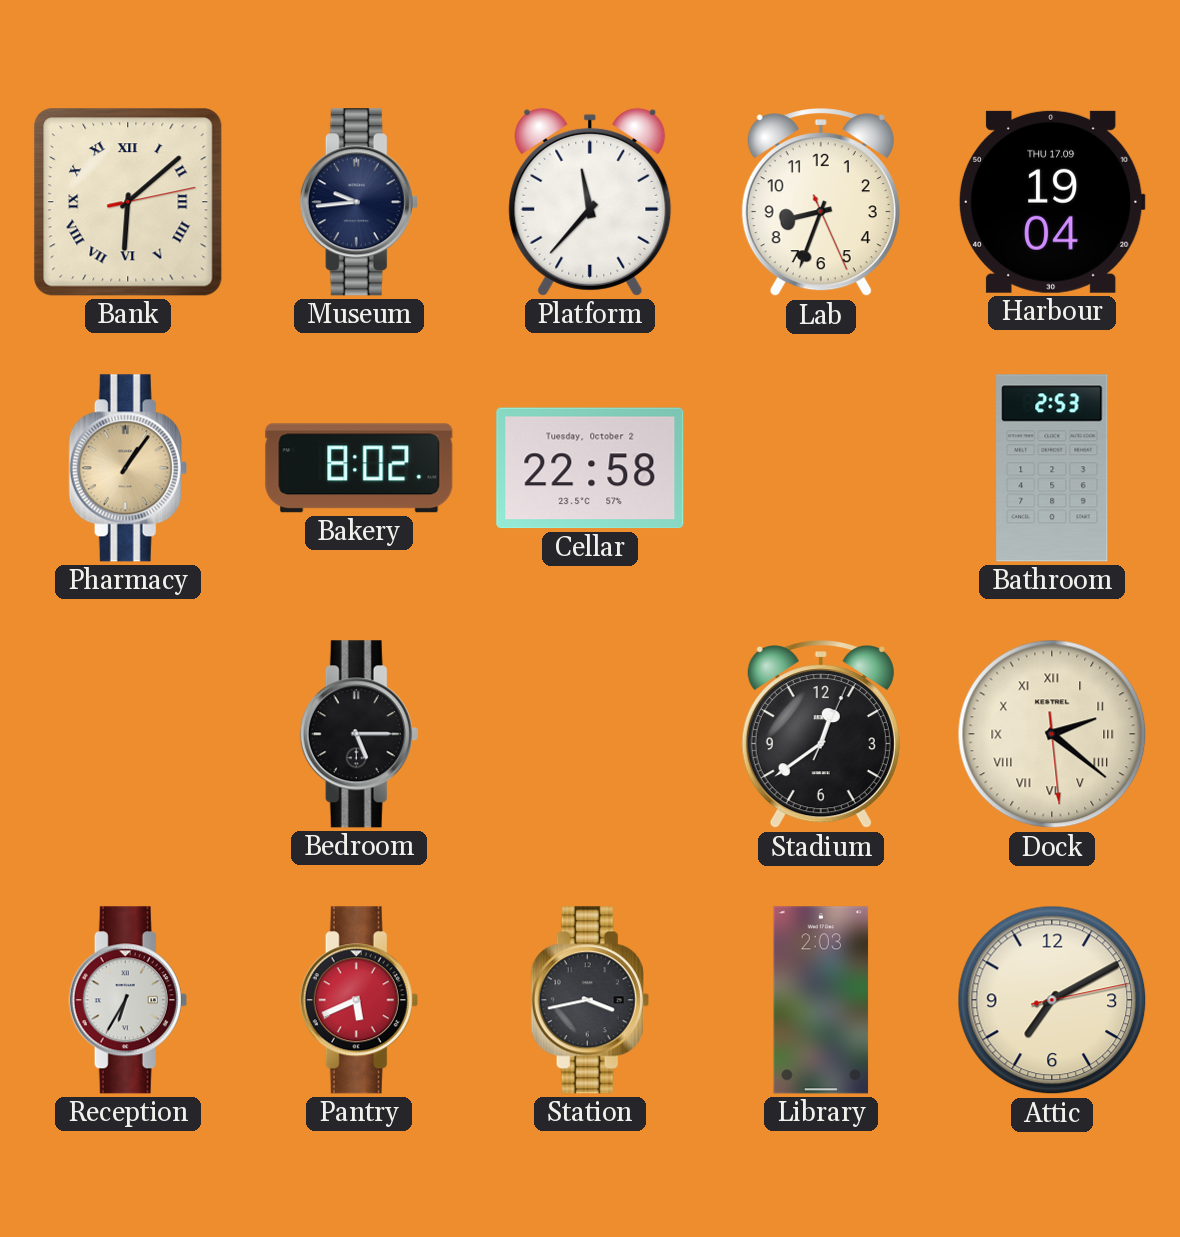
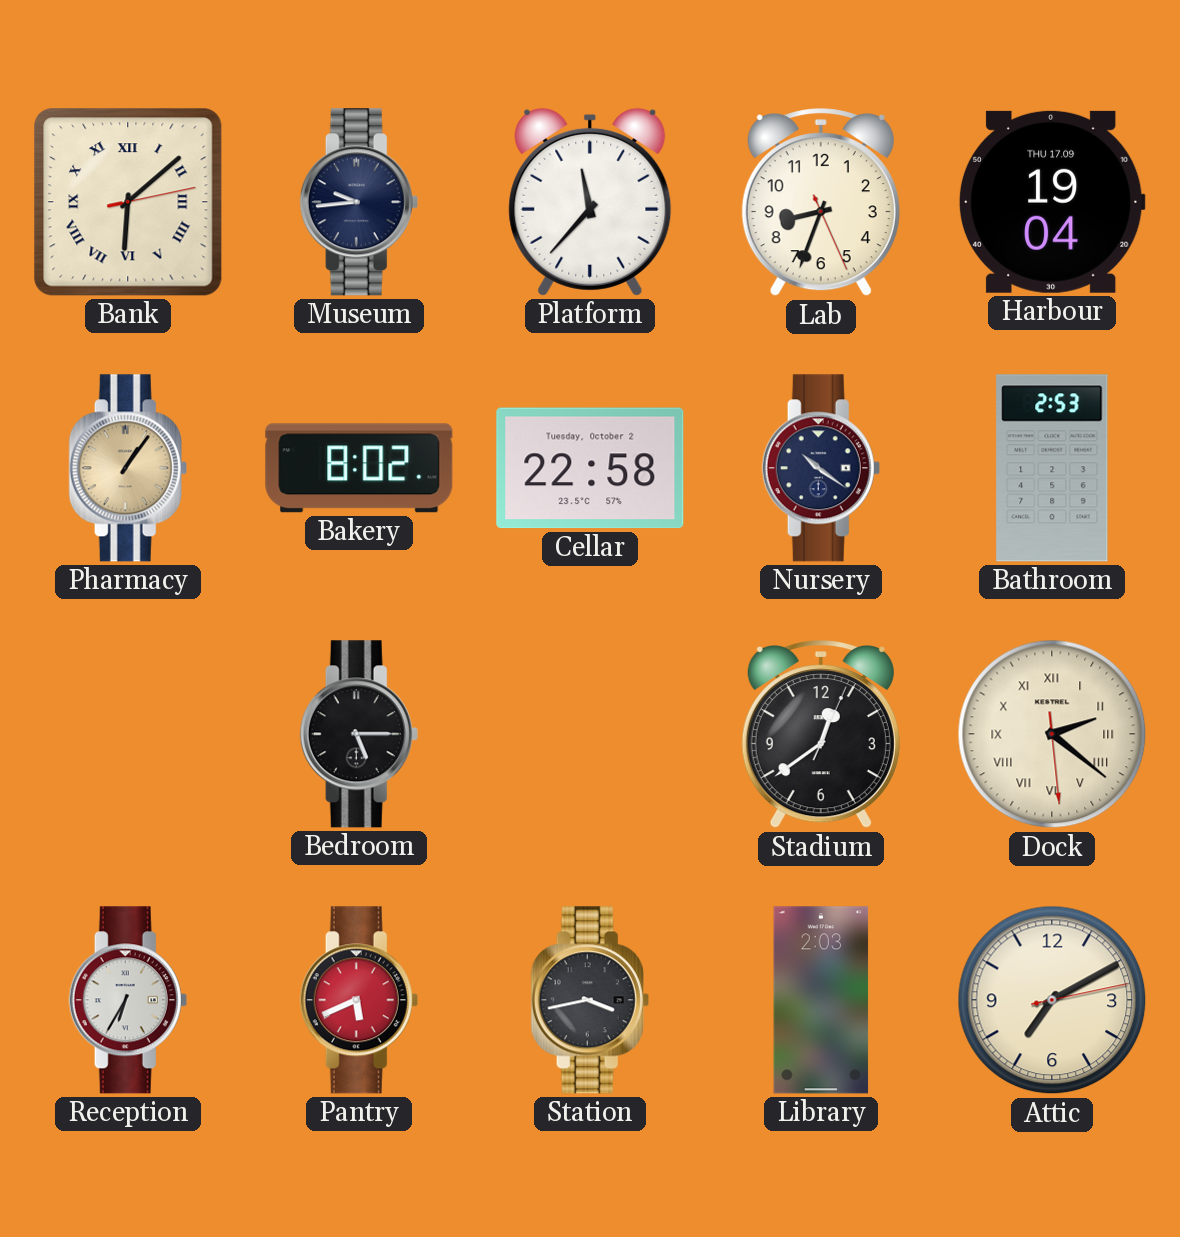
Nursery: none -> 10:21
